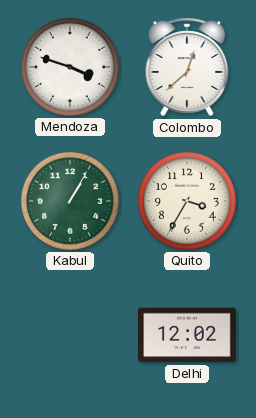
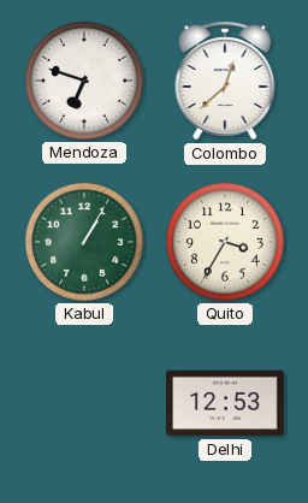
Mendoza: 3:48 -> 6:48
Delhi: 12:02 -> 12:53
